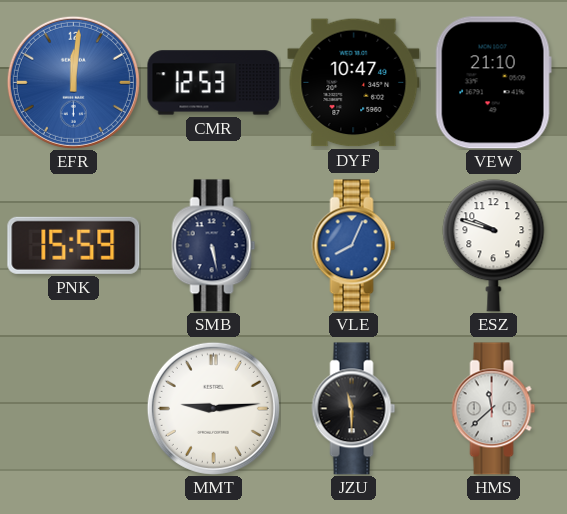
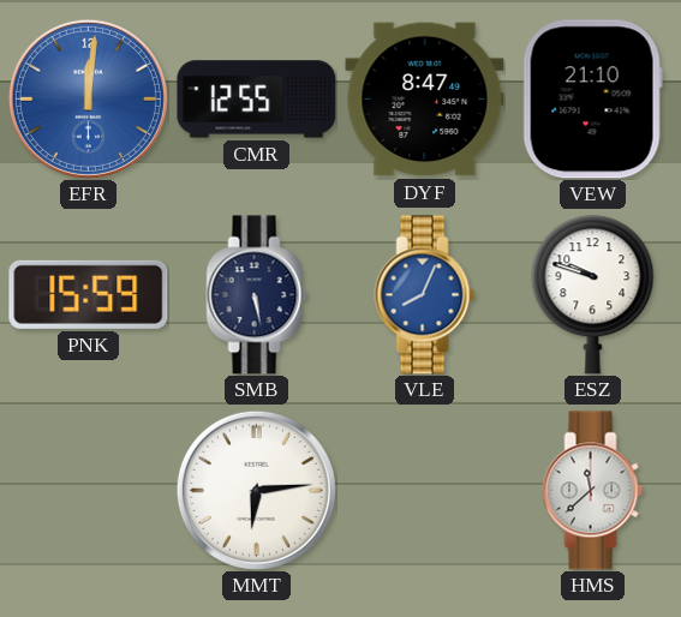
CMR: 12:53 -> 12:55
DYF: 10:47 -> 8:47
MMT: 9:14 -> 6:14
JZU: 11:30 -> none
